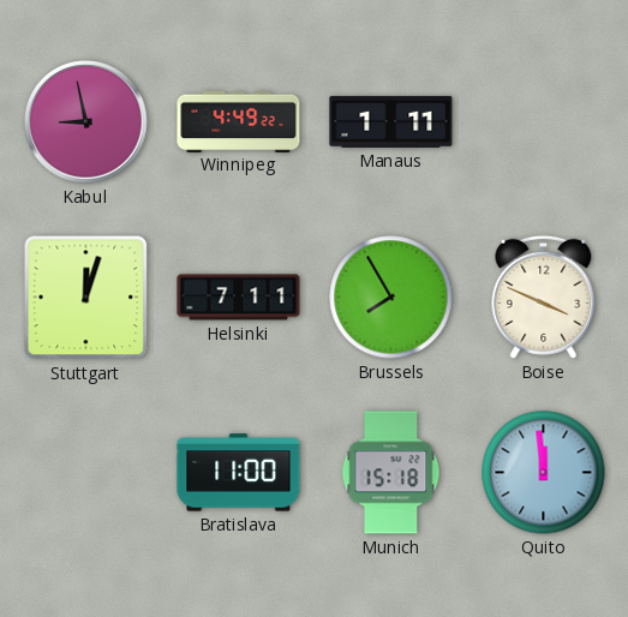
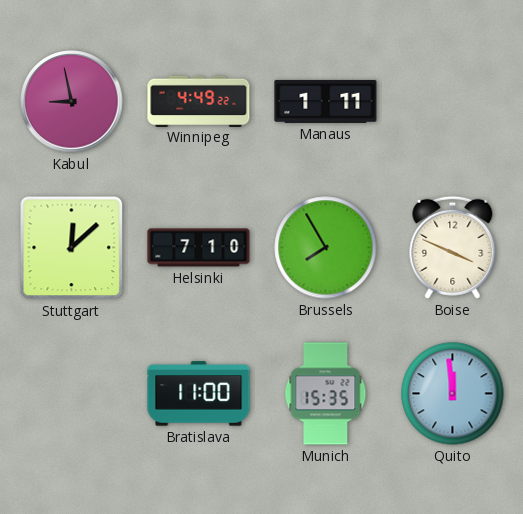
Stuttgart: 12:03 -> 12:08
Helsinki: 7:11 -> 7:10
Munich: 15:18 -> 15:35
